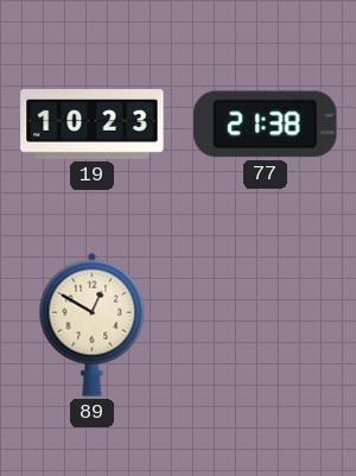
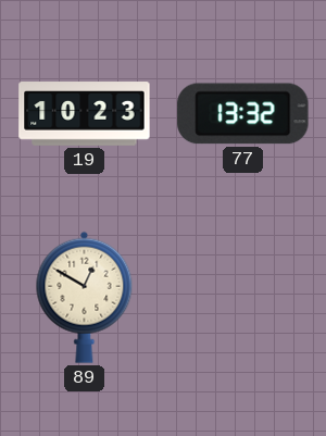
77: 21:38 -> 13:32
